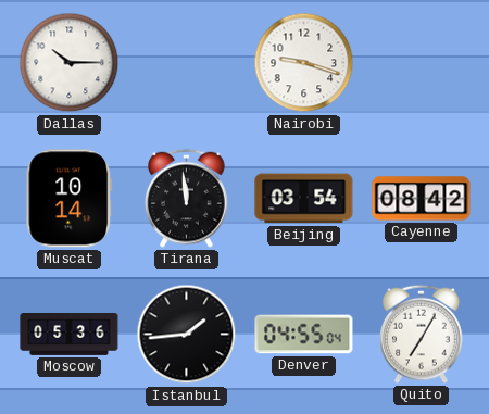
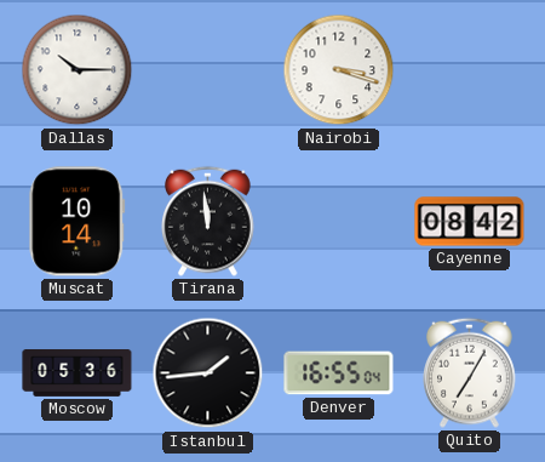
Nairobi: 9:18 -> 3:18
Beijing: 03:54 -> none
Denver: 04:55 -> 16:55
